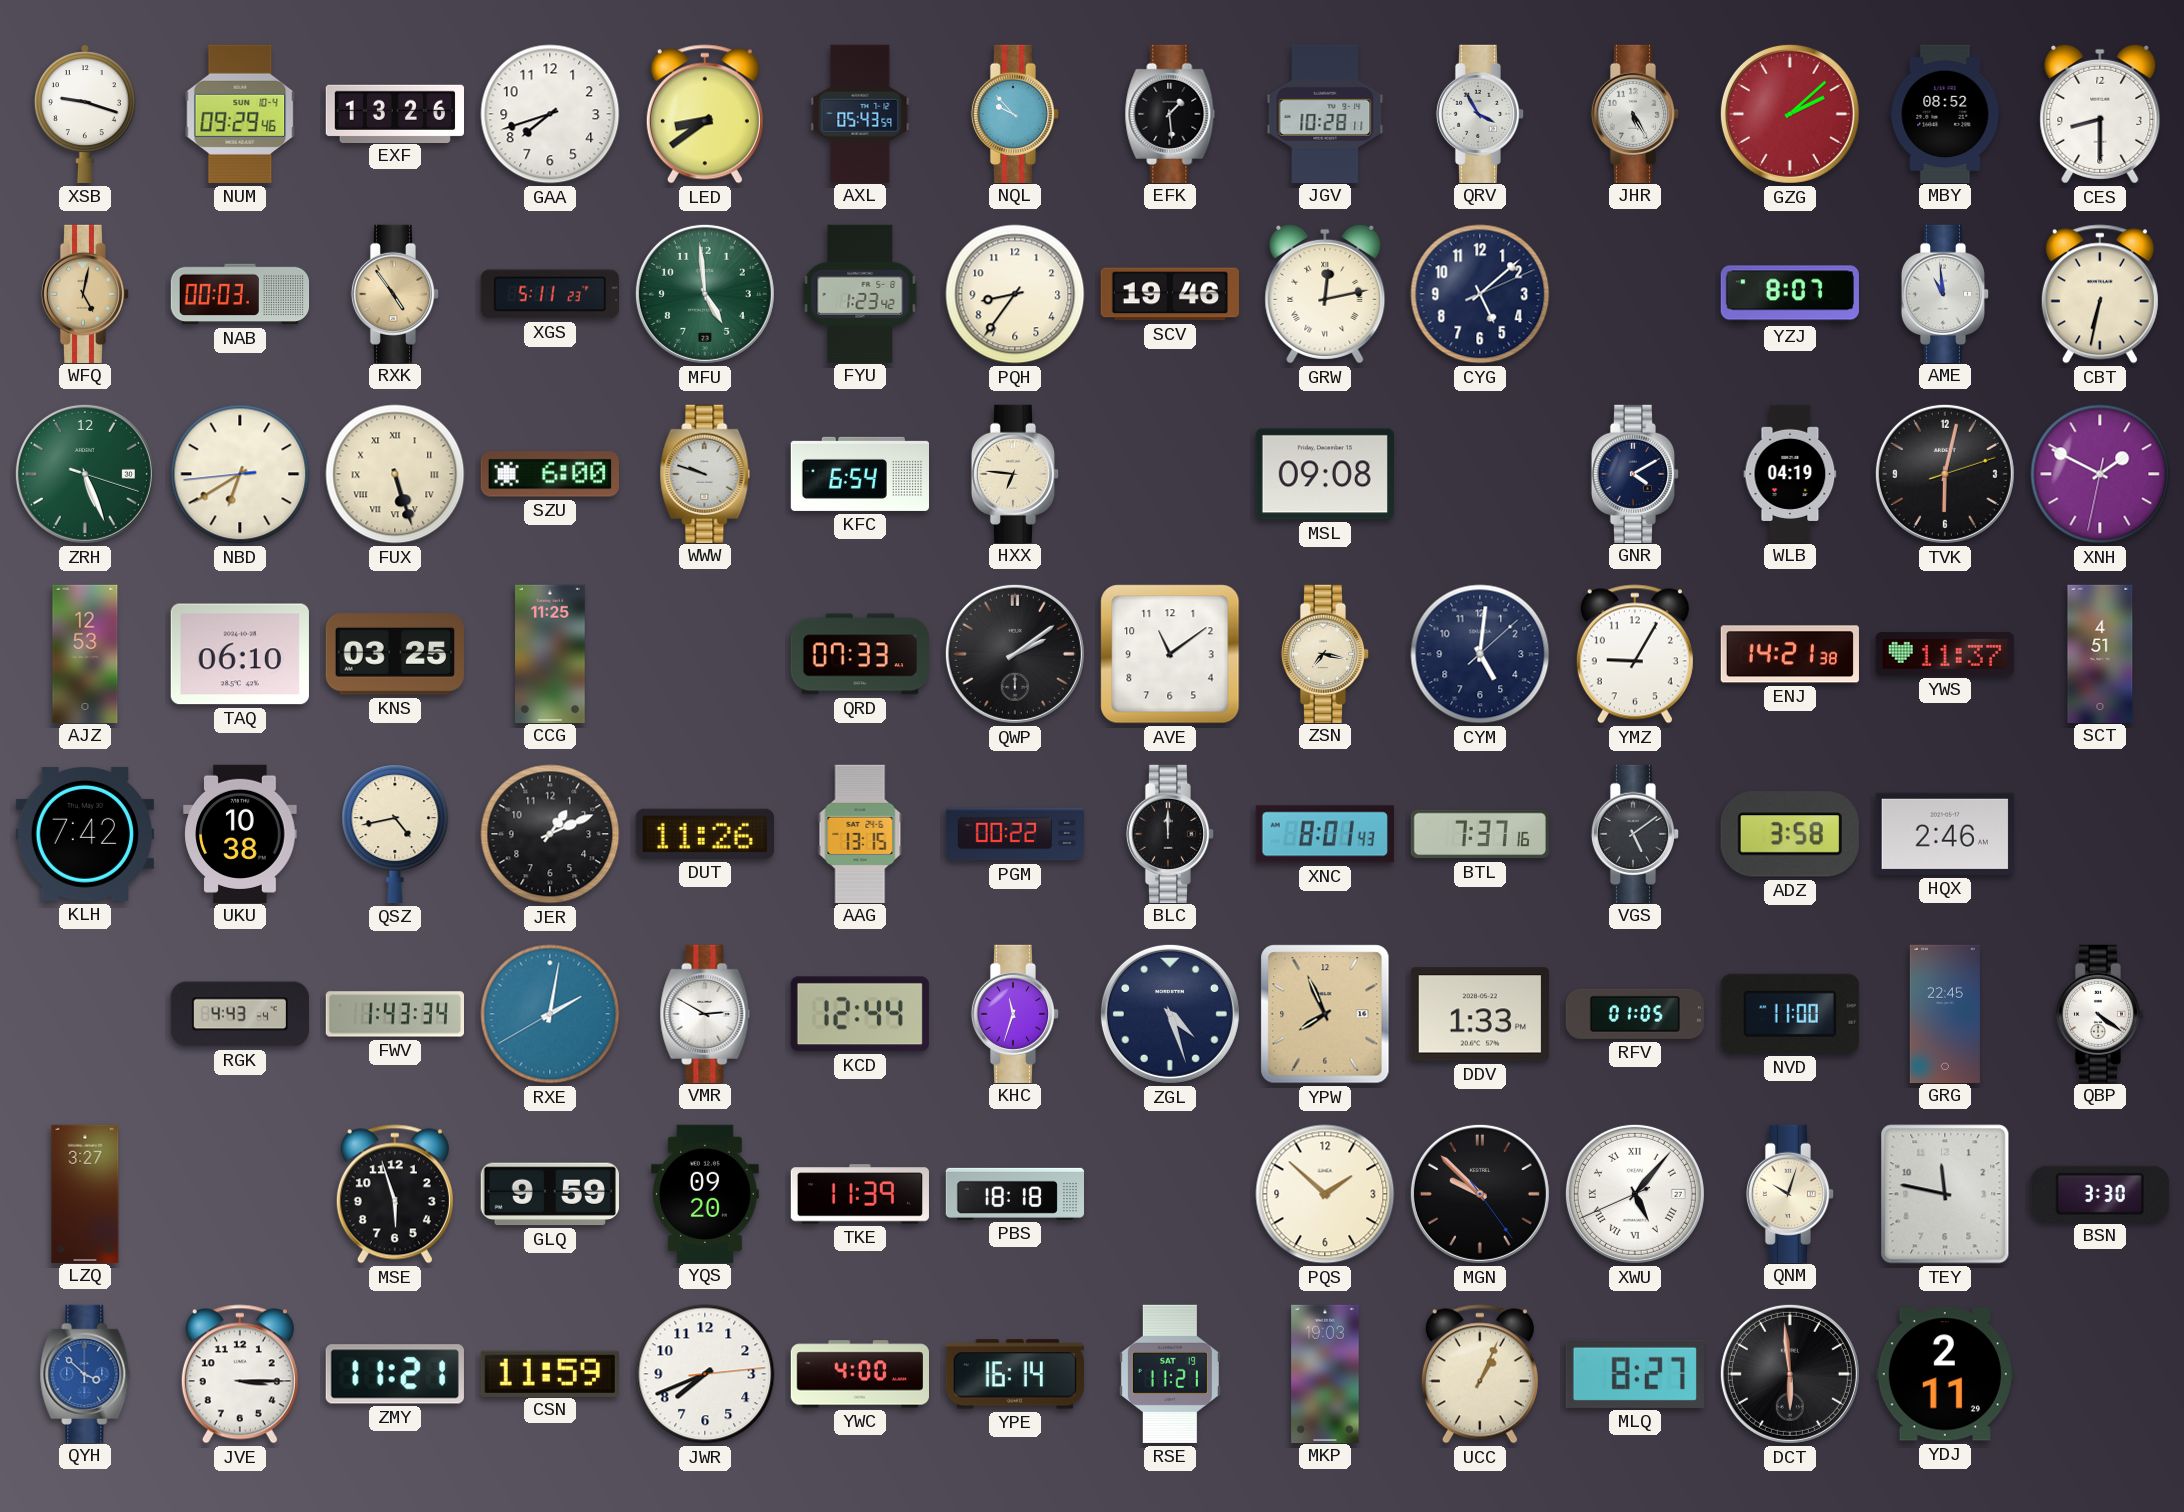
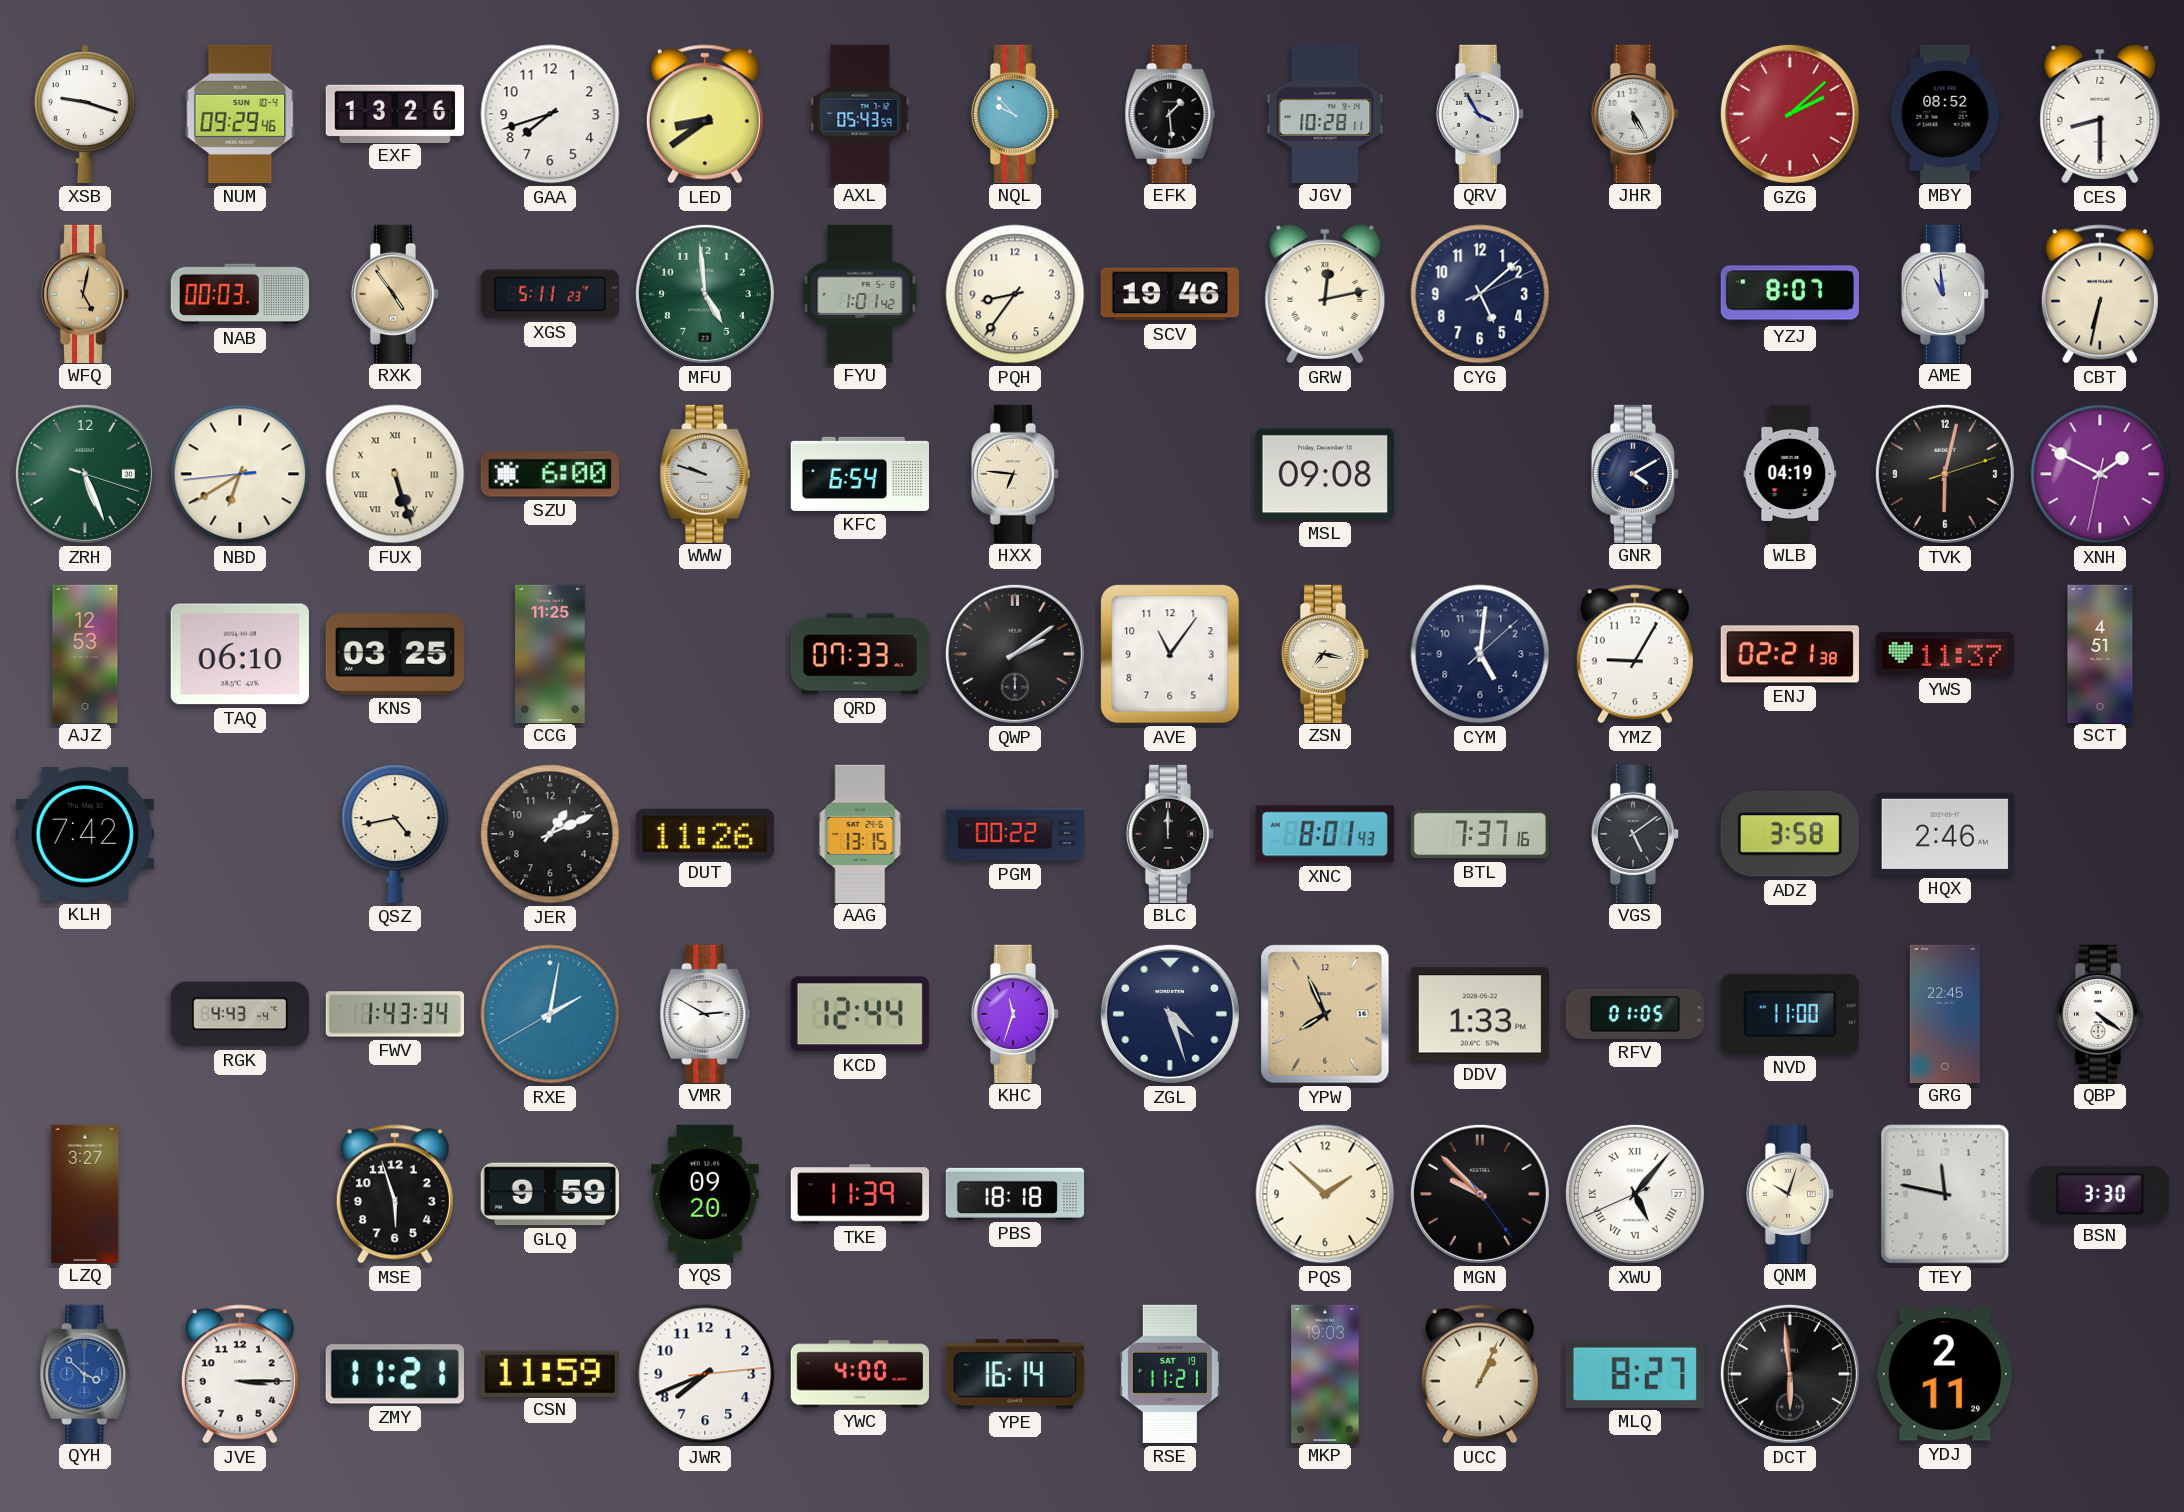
FYU: 1:23 -> 1:01
AVE: 11:09 -> 11:06
ENJ: 14:21 -> 02:21
UKU: 10:38 -> none
